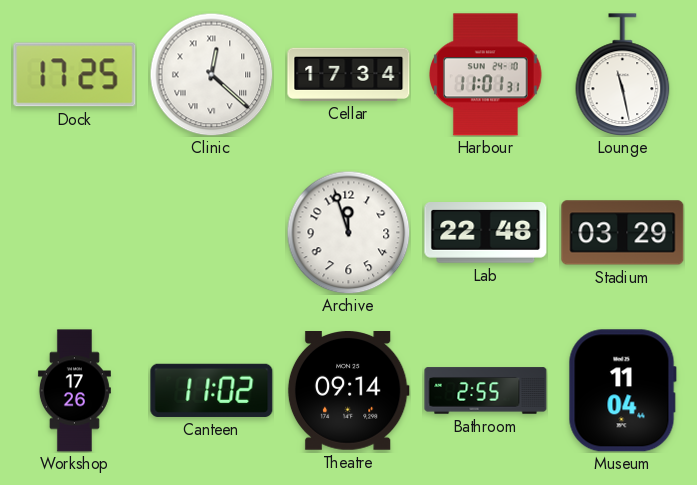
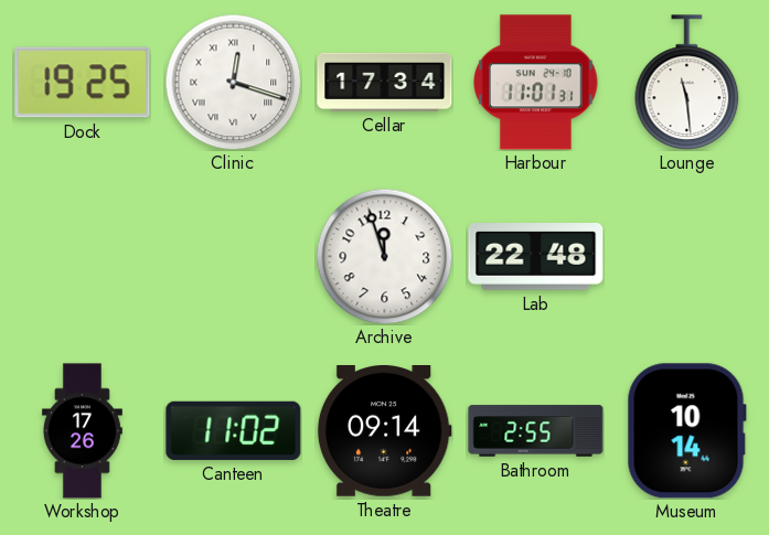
Dock: 17:25 -> 19:25
Clinic: 12:22 -> 12:18
Lounge: 11:28 -> 11:29
Stadium: 03:29 -> none
Museum: 11:04 -> 10:14
